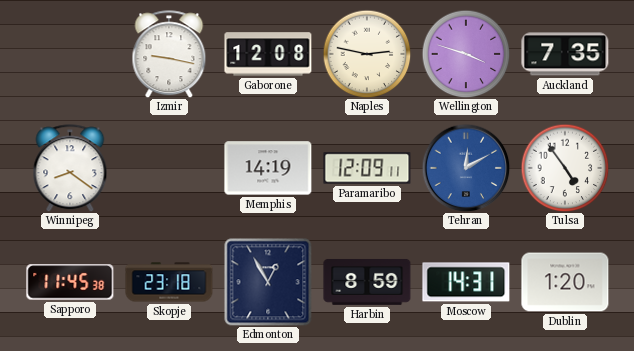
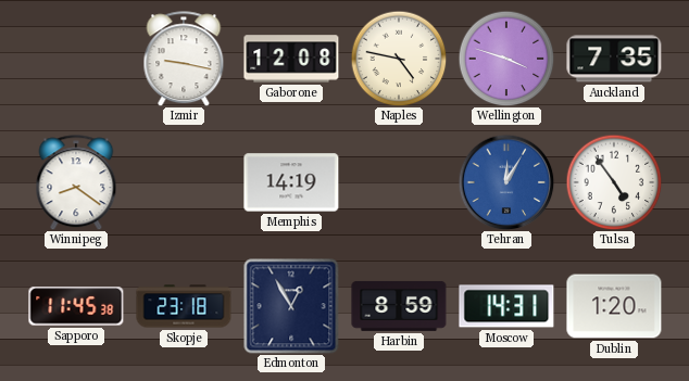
Naples: 2:47 -> 4:47
Paramaribo: 12:09 -> none
Tehran: 12:10 -> 12:05
